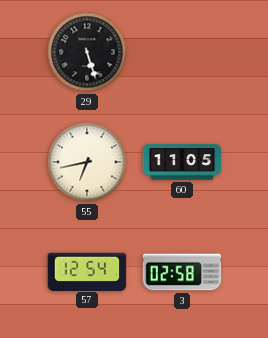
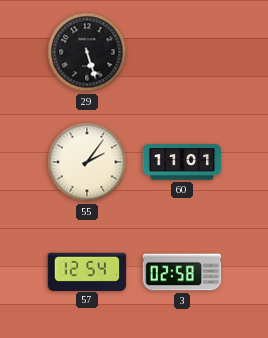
55: 6:43 -> 2:06
60: 11:05 -> 11:01
